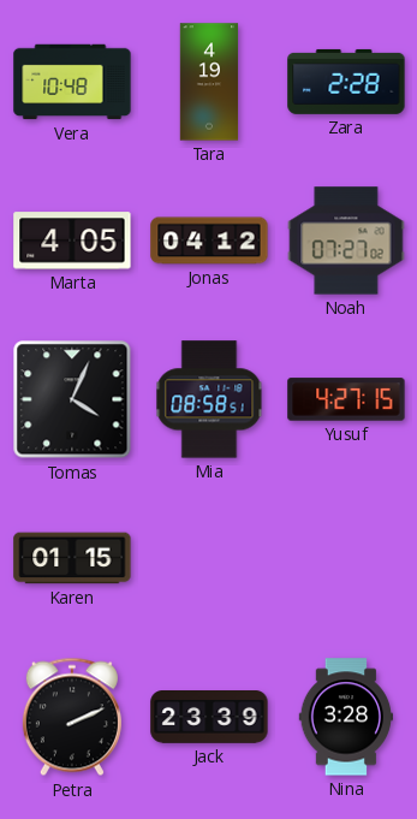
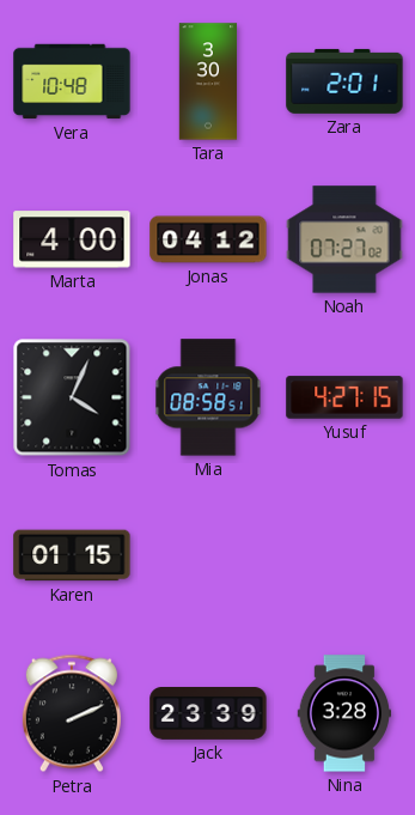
Tara: 4:19 -> 3:30
Zara: 2:28 -> 2:01
Marta: 4:05 -> 4:00
